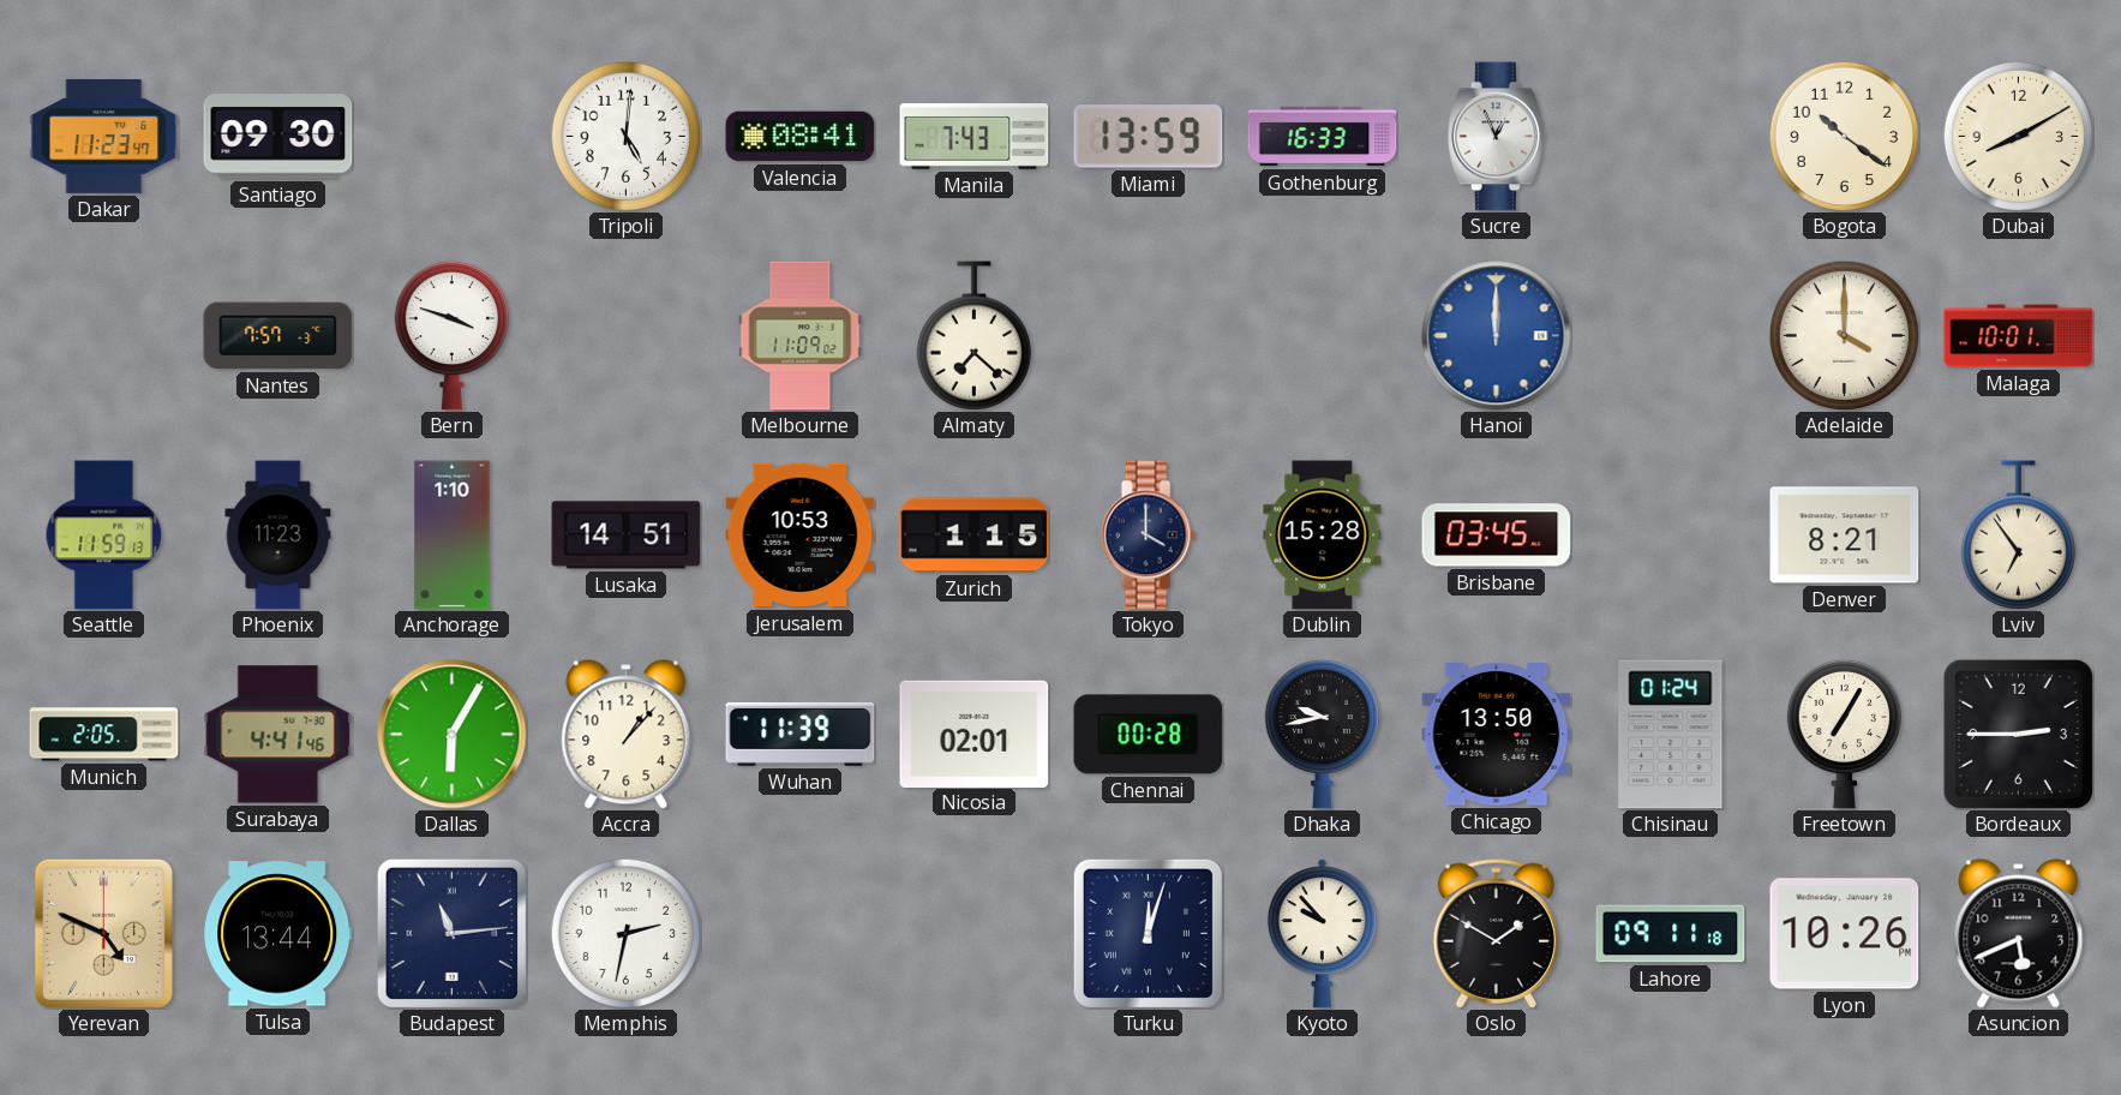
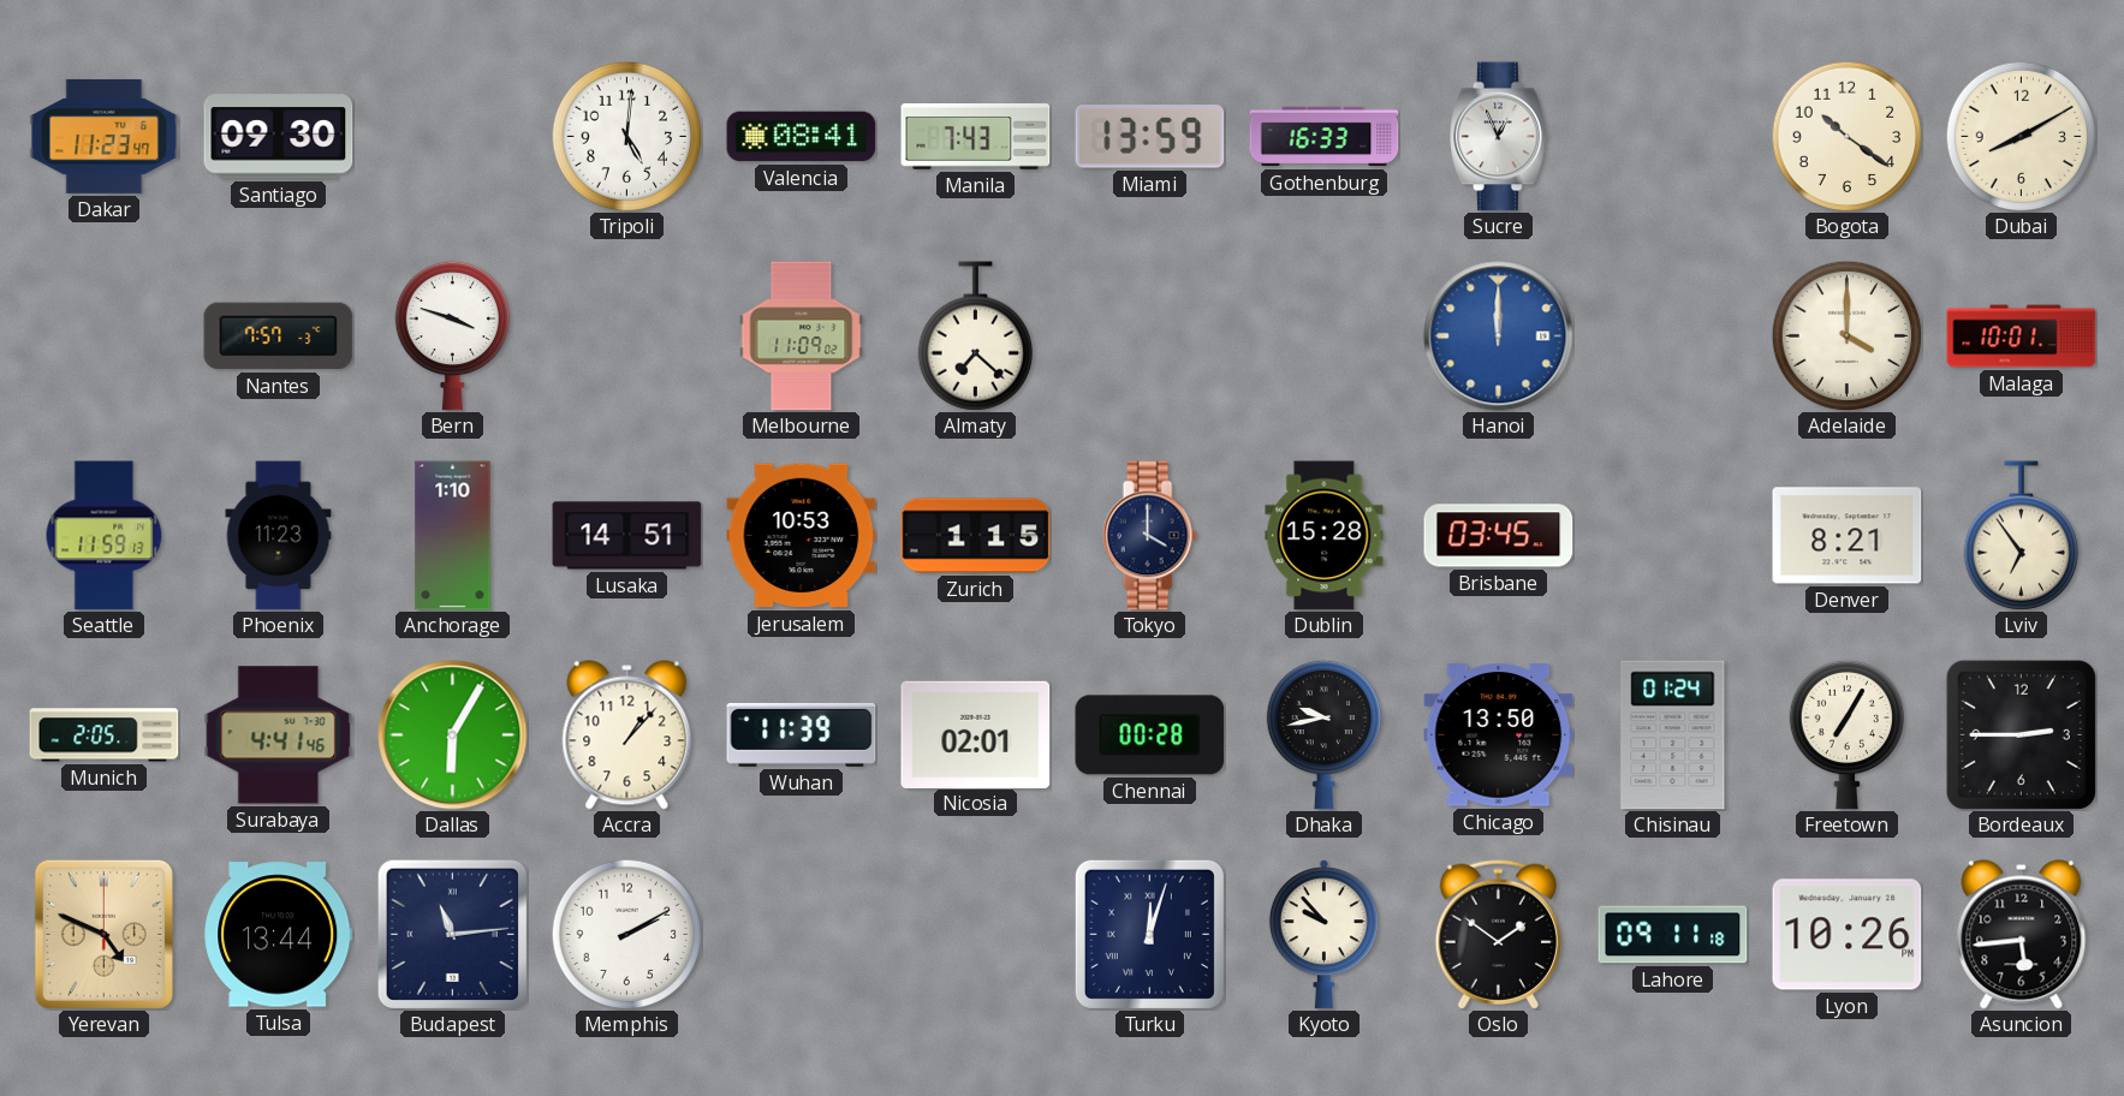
Memphis: 2:32 -> 2:10
Oslo: 1:50 -> 1:51
Asuncion: 5:41 -> 5:44
